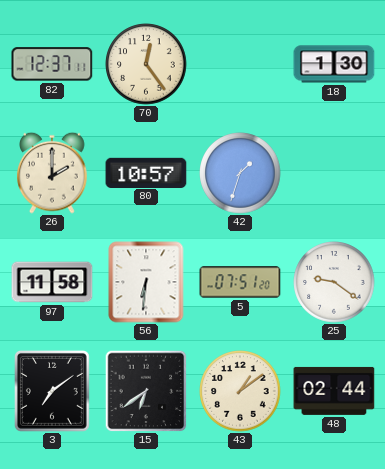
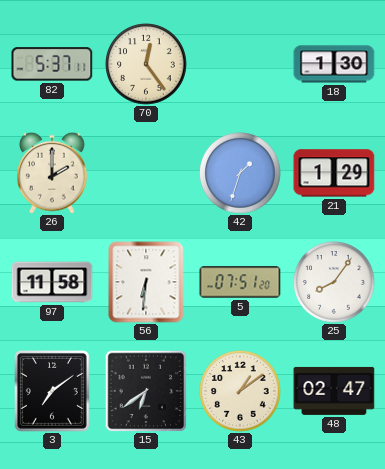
82: 12:37 -> 5:37
80: 10:57 -> none
21: none -> 1:29
25: 9:21 -> 8:06
48: 02:44 -> 02:47
